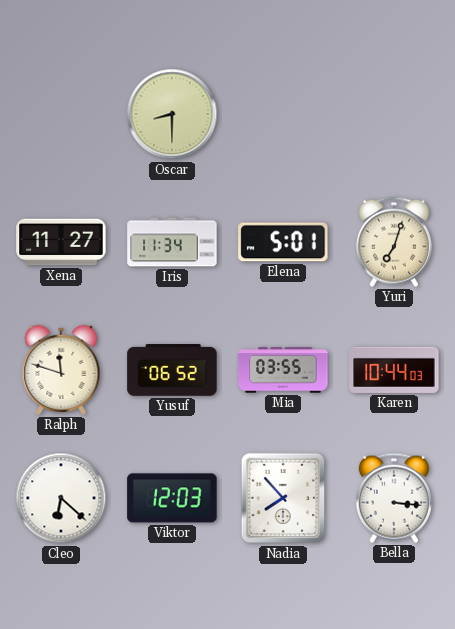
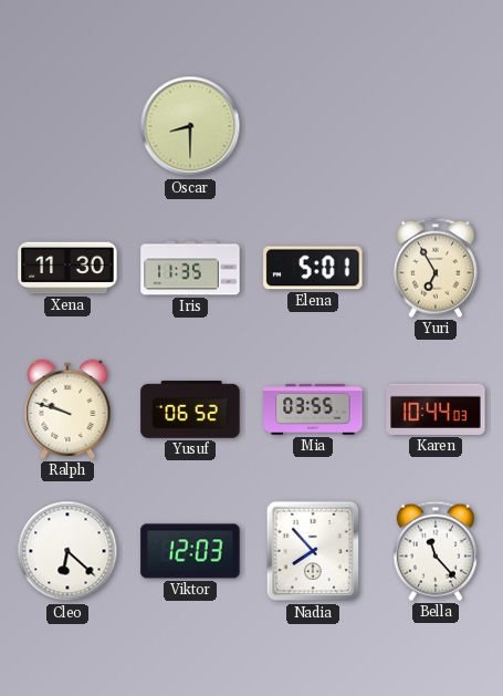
Xena: 11:27 -> 11:30
Iris: 11:34 -> 11:35
Yuri: 7:03 -> 6:55
Ralph: 11:48 -> 9:48
Bella: 3:16 -> 11:23
